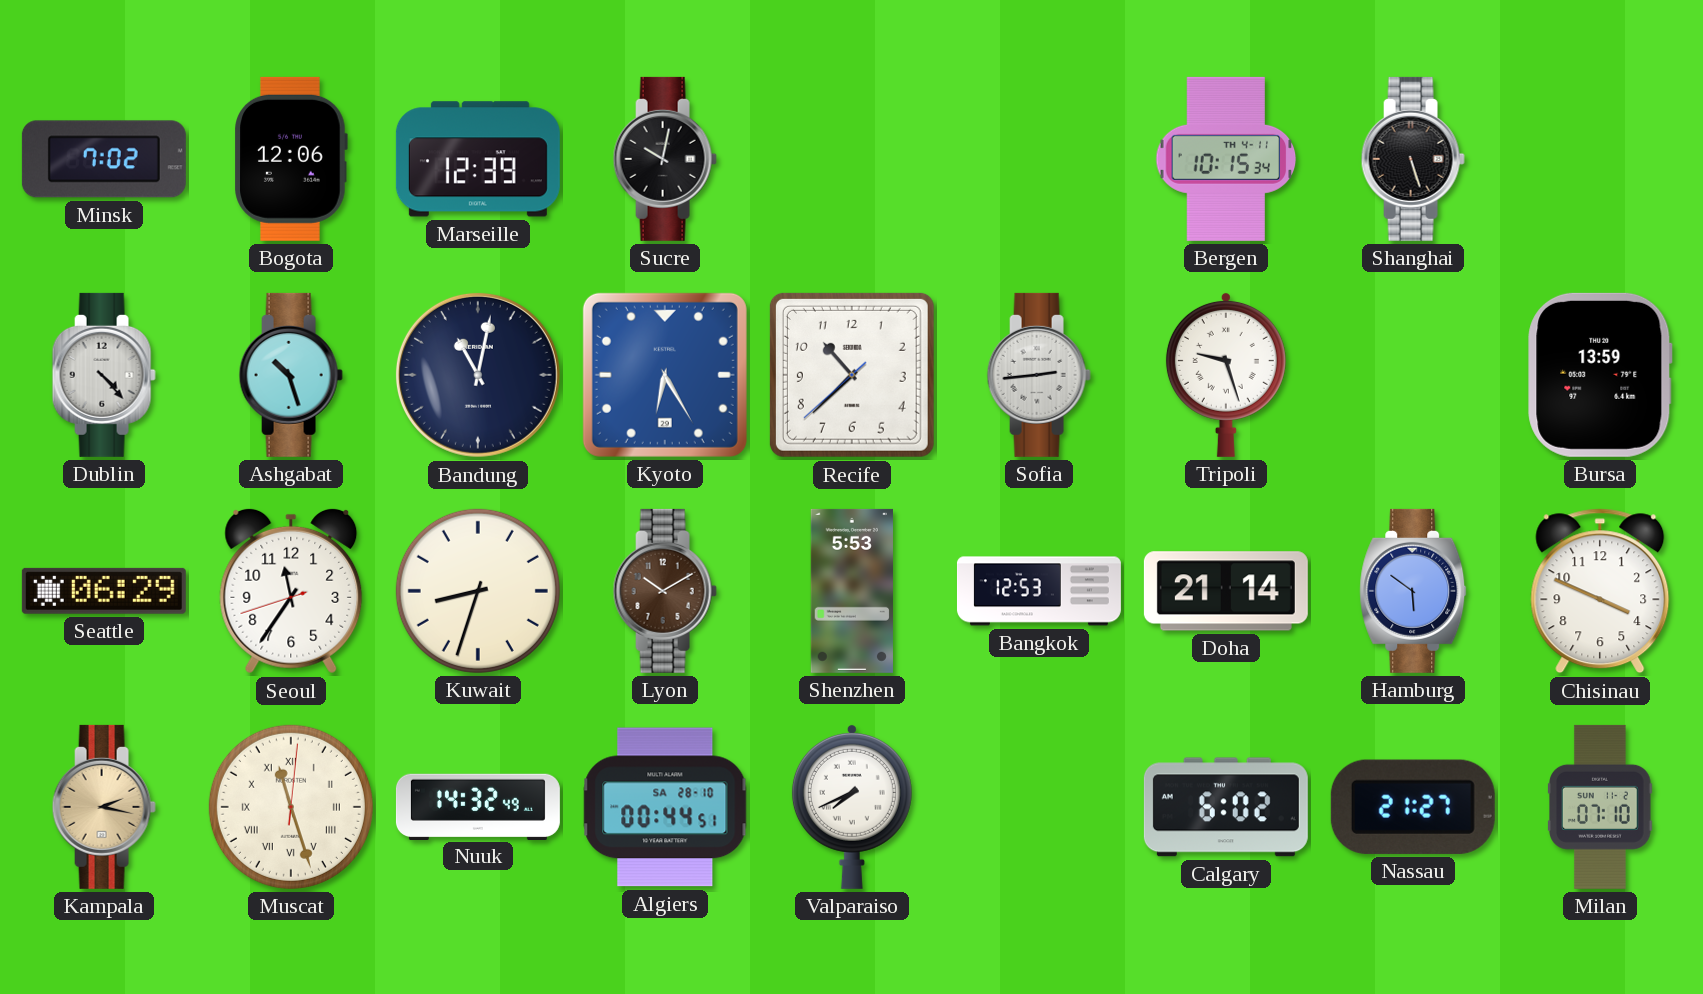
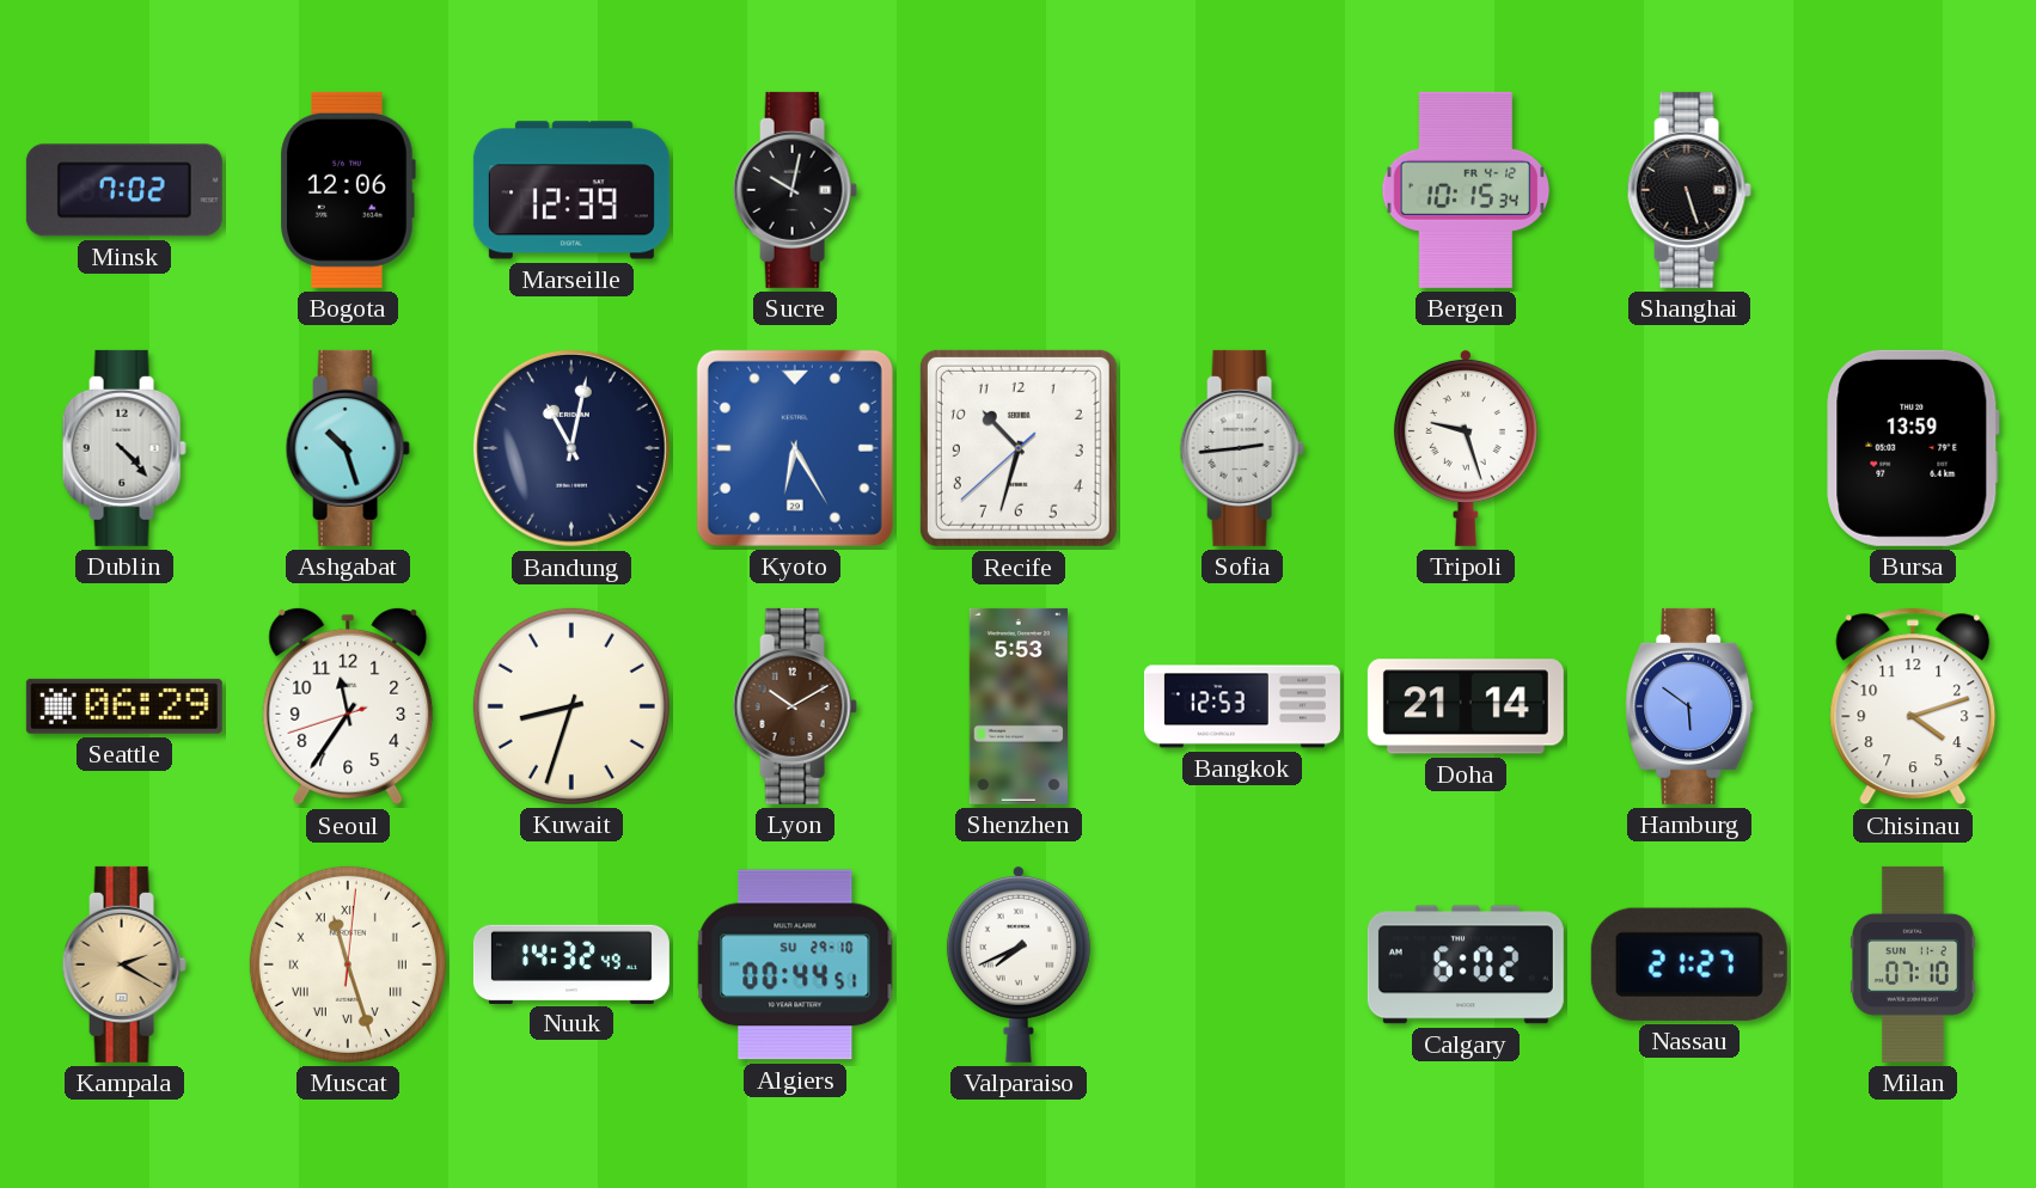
Bergen date: TH 4-11 -> FR 4-12
Recife: 10:37 -> 10:32
Chisinau: 3:49 -> 4:12
Kampala: 2:17 -> 2:20
Algiers date: SA 28-10 -> SU 29-10
